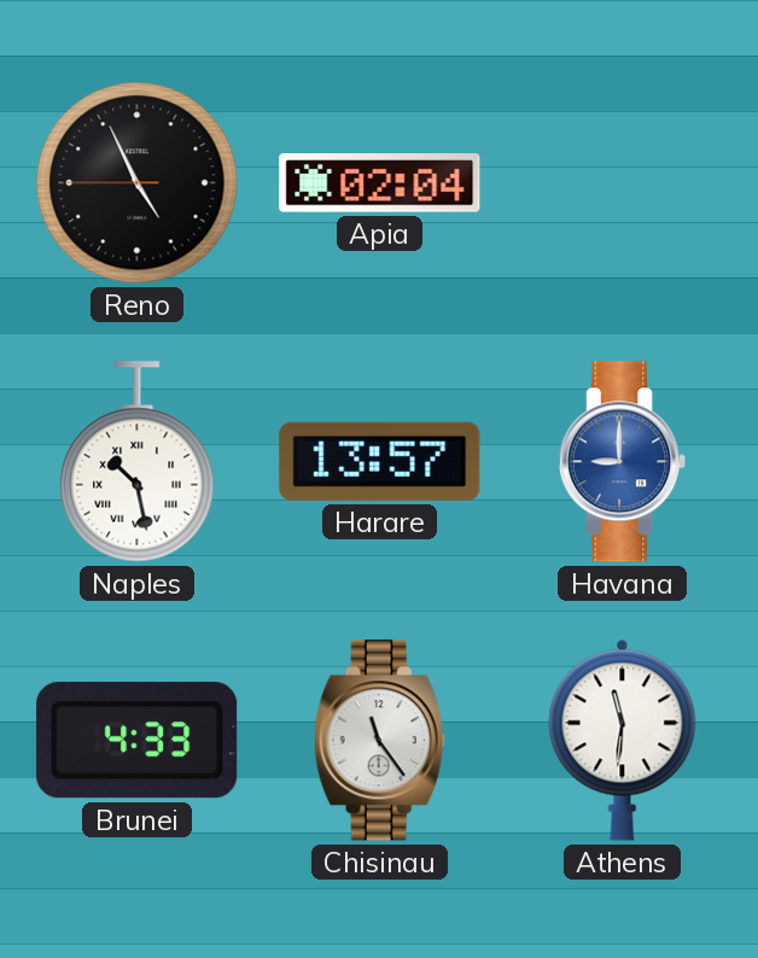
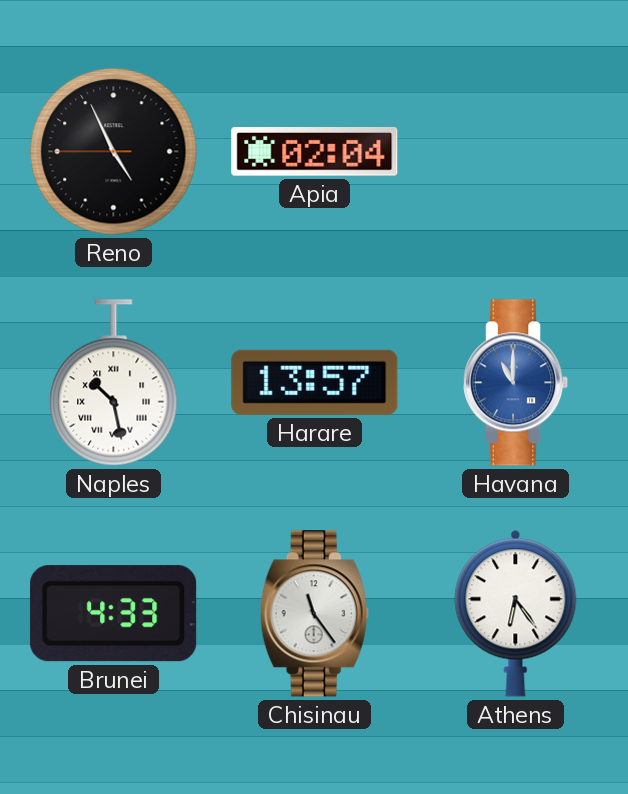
Havana: 9:00 -> 11:00
Athens: 11:31 -> 6:24
